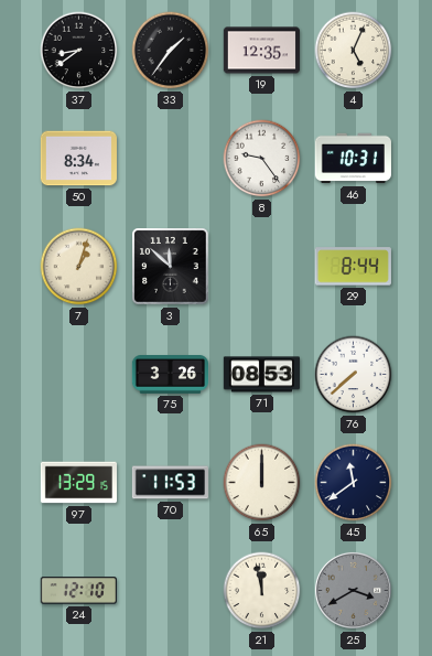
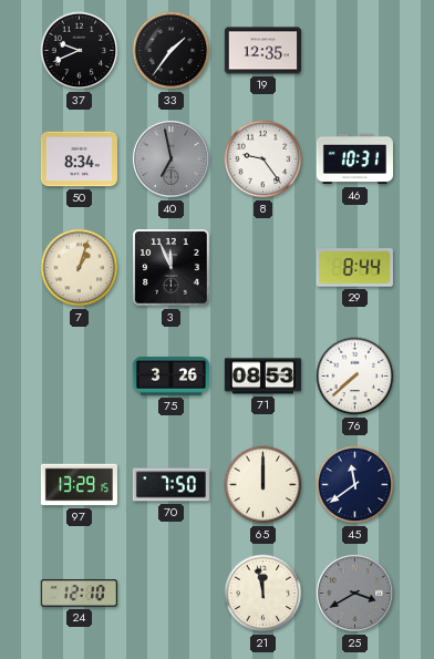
37: 8:39 -> 9:41
4: 5:04 -> none
40: none -> 6:58
3: 11:52 -> 11:56
70: 11:53 -> 7:50
